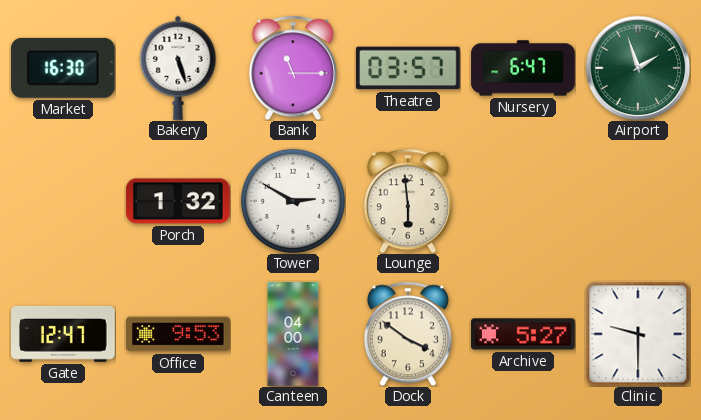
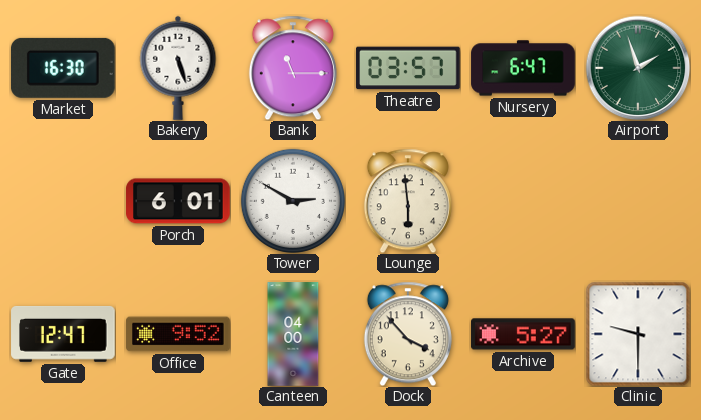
Porch: 1:32 -> 6:01
Office: 9:53 -> 9:52
Dock: 3:51 -> 3:53
